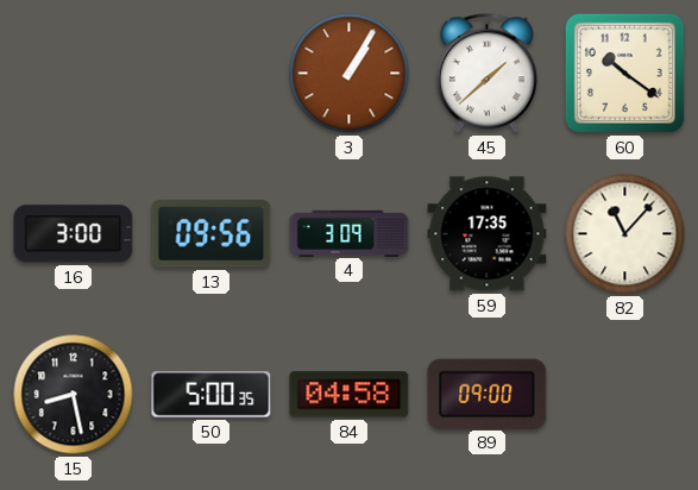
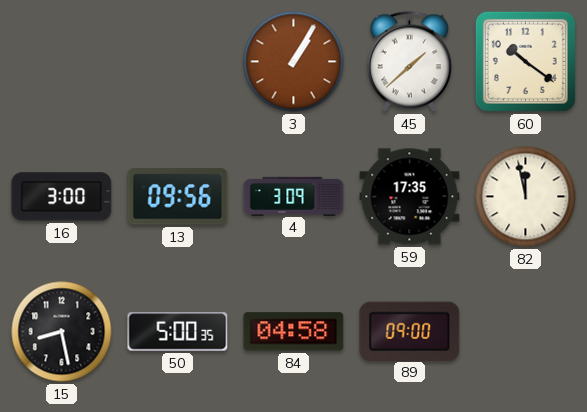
82: 11:07 -> 11:58
